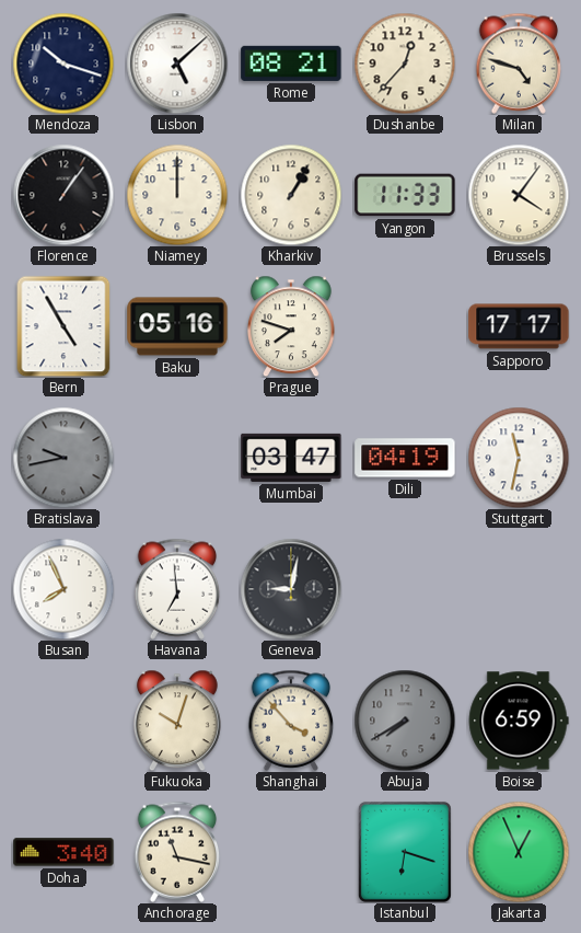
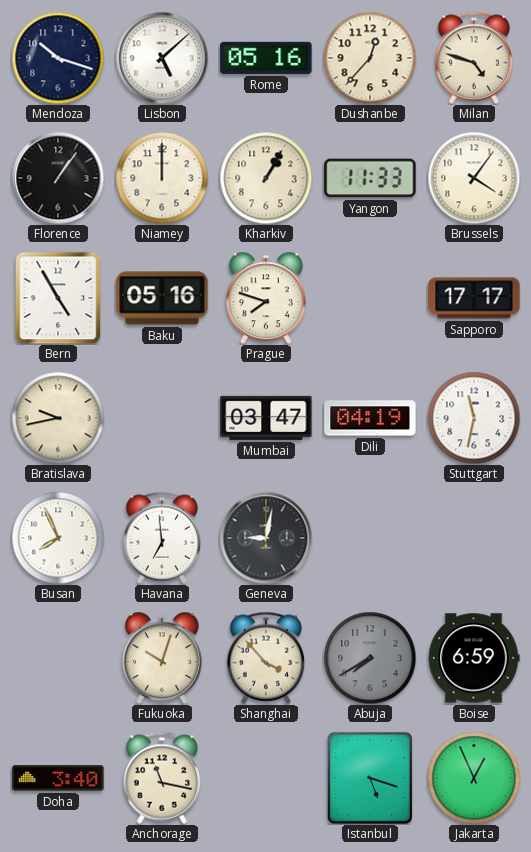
Rome: 08:21 -> 05:16
Bratislava dial: grey -> cream
Istanbul: 6:18 -> 5:18
